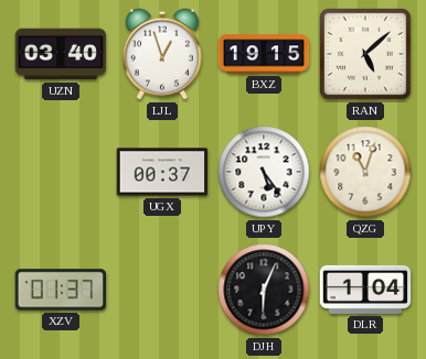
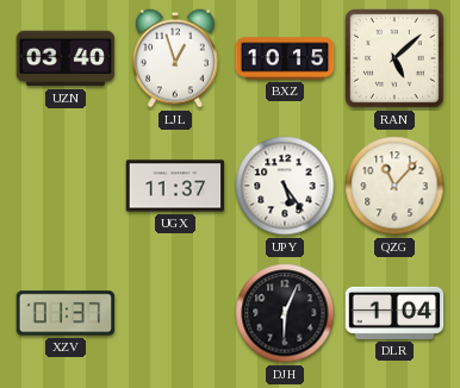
BXZ: 19:15 -> 10:15
UGX: 00:37 -> 11:37
QZG: 11:03 -> 11:07
